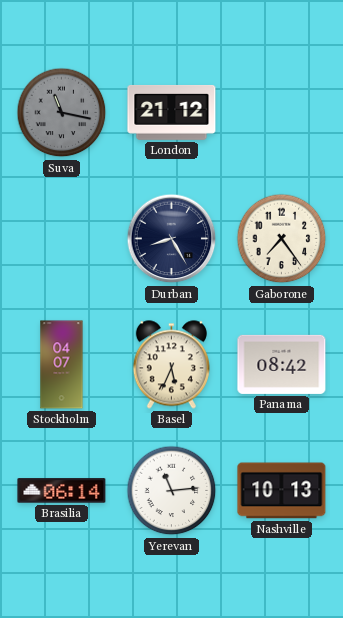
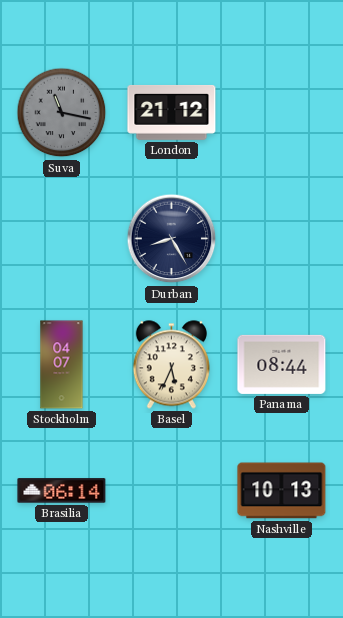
Gaborone: 7:24 -> none
Panama: 08:42 -> 08:44
Yerevan: 11:14 -> none
